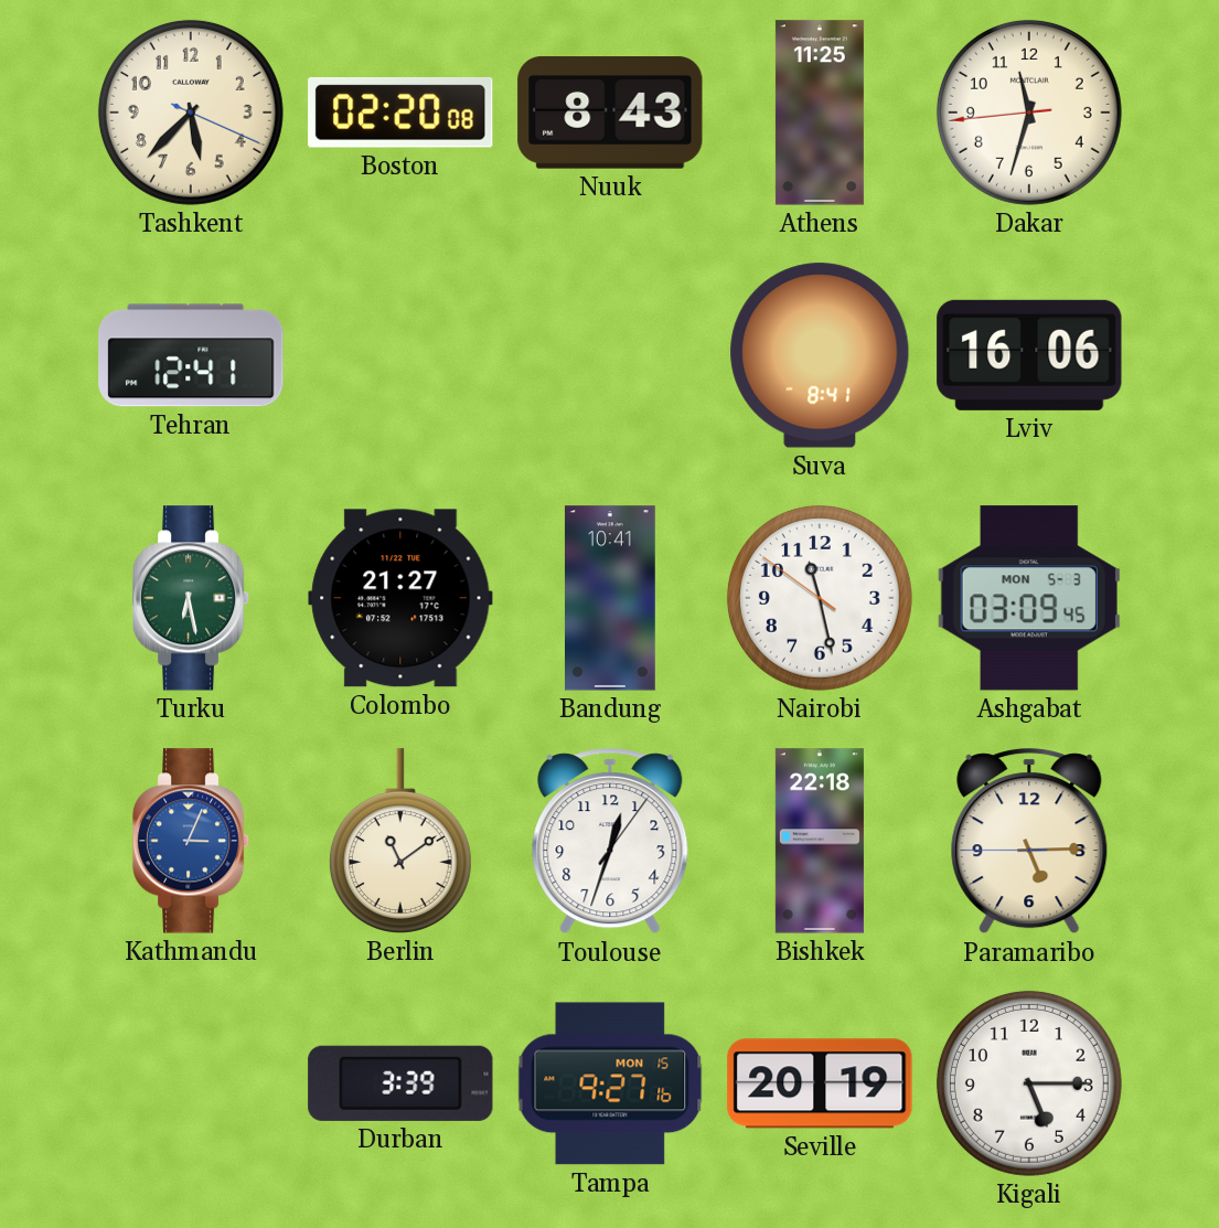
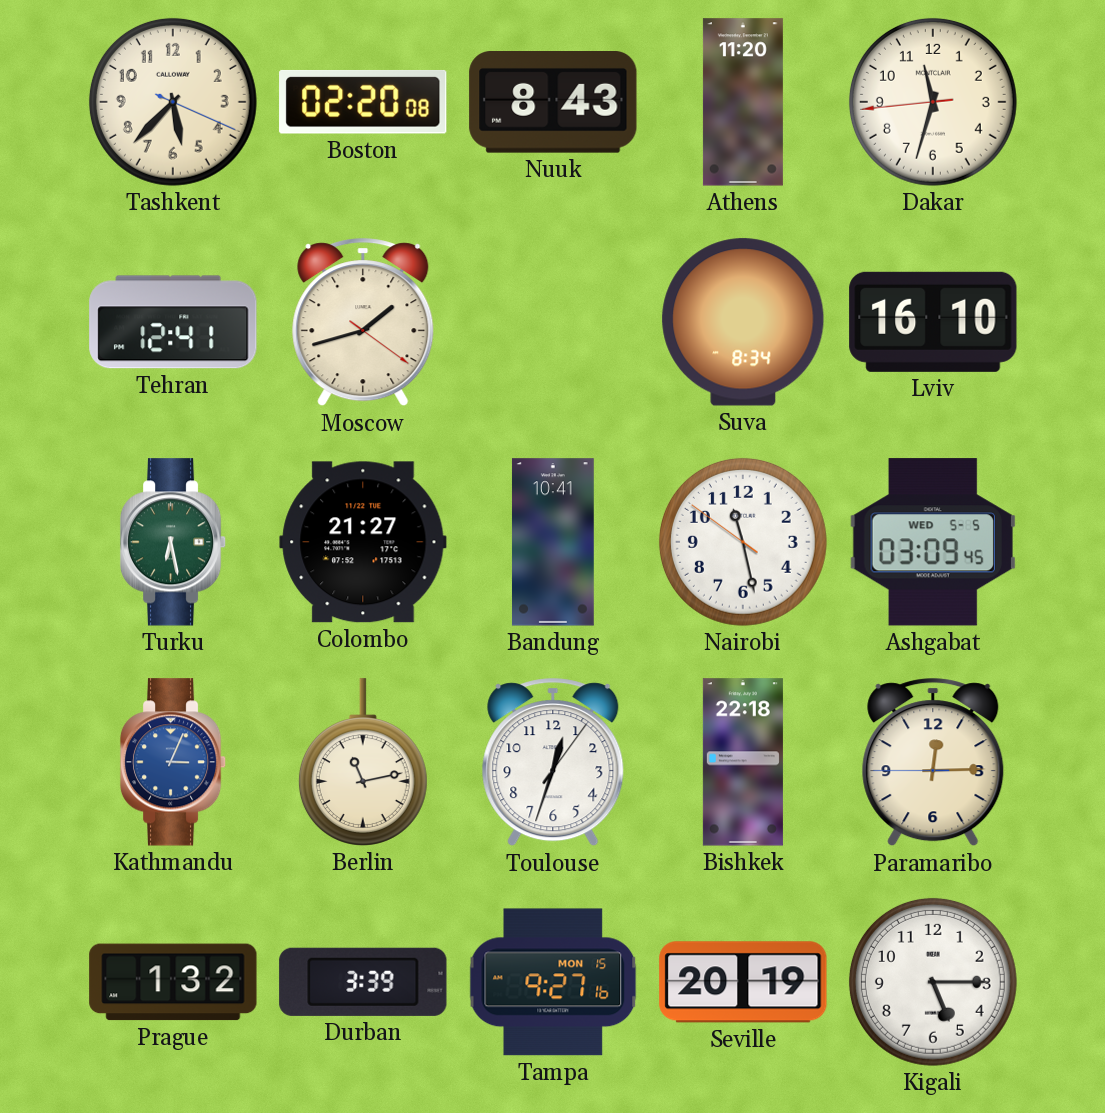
Athens: 11:25 -> 11:20
Moscow: none -> 1:42
Suva: 8:41 -> 8:34
Lviv: 16:06 -> 16:10
Ashgabat date: MON 5-3 -> WED 5-5
Berlin: 11:09 -> 11:13
Paramaribo: 5:14 -> 12:14
Prague: none -> 1:32
